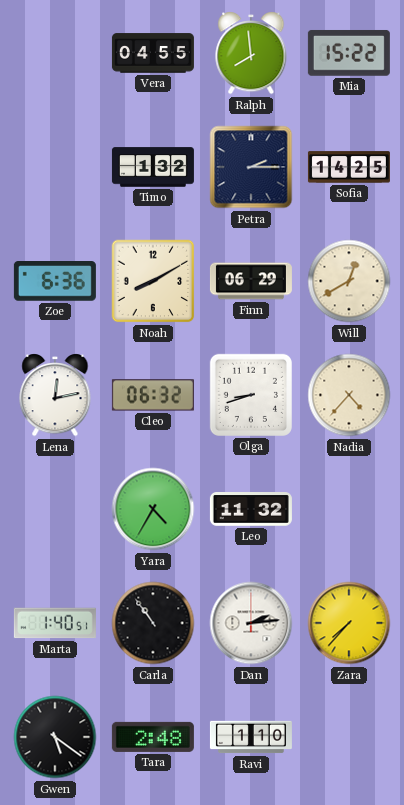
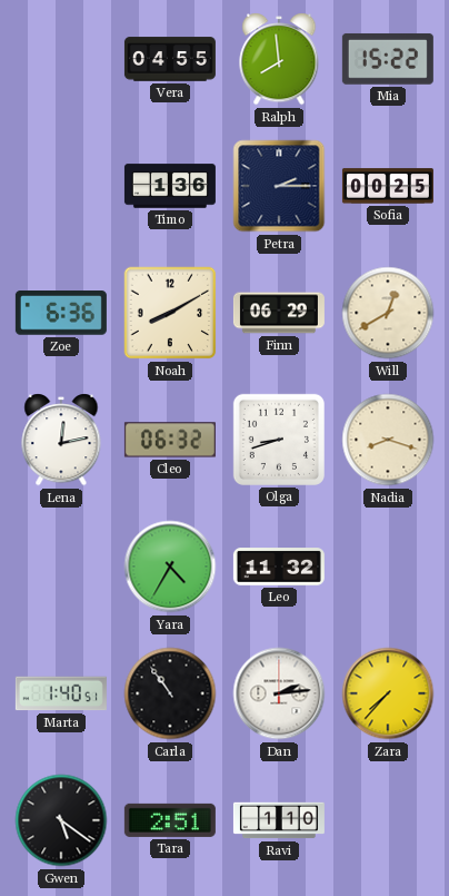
Timo: 1:32 -> 1:36
Sofia: 14:25 -> 00:25
Nadia: 4:37 -> 8:18
Tara: 2:48 -> 2:51
